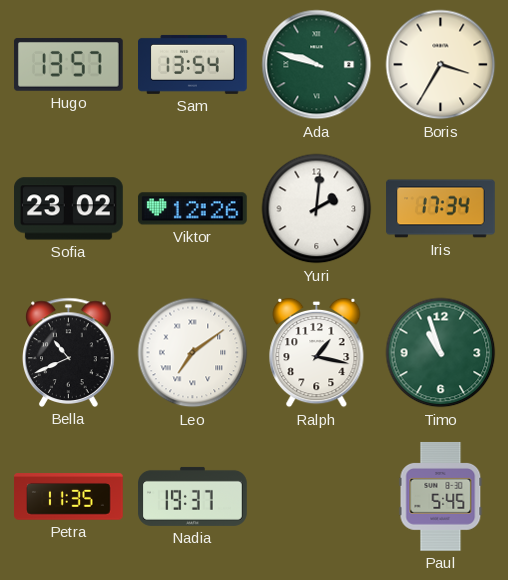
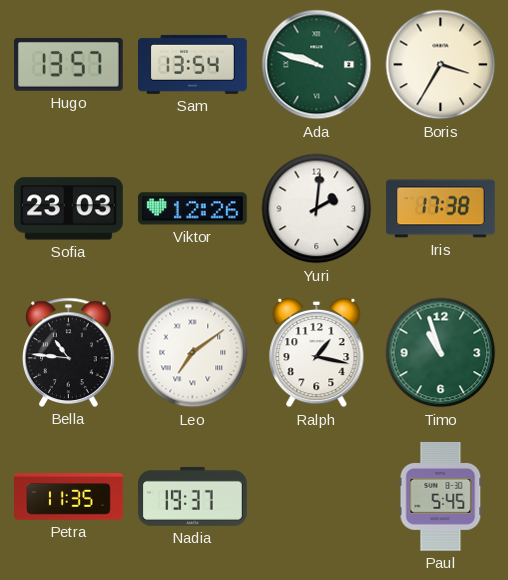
Sofia: 23:02 -> 23:03
Iris: 17:34 -> 17:38
Bella: 10:41 -> 10:46
